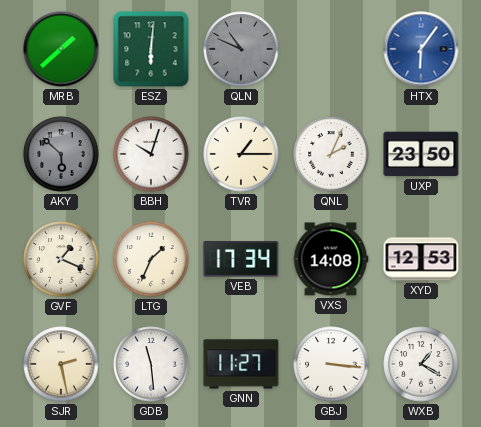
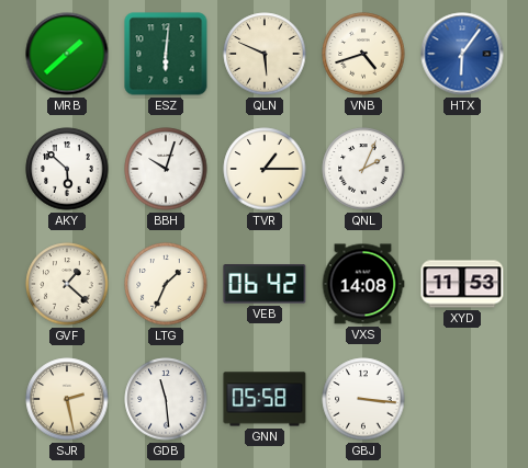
QLN: 10:49 -> 5:49
QLN dial: grey -> cream
VNB: none -> 4:42
AKY dial: grey -> white
UXP: 23:50 -> none
GVF: 1:19 -> 1:22
VEB: 17:34 -> 06:42
XYD: 12:53 -> 11:53
GNN: 11:27 -> 05:58
WXB: 1:20 -> none
